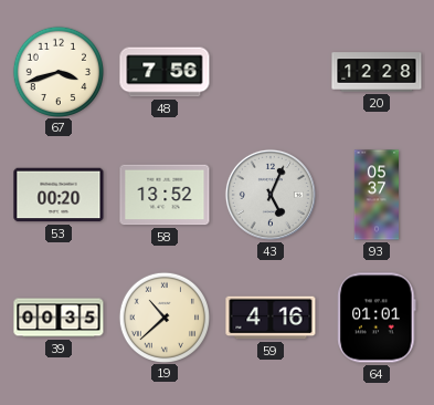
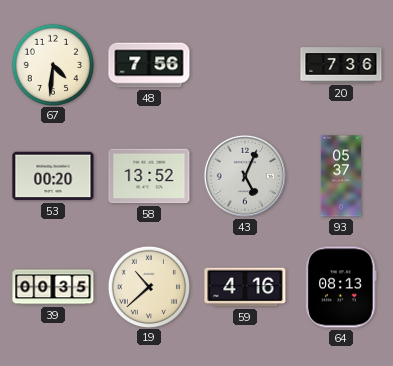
67: 3:42 -> 4:31
20: 12:28 -> 7:36
64: 01:01 -> 08:13
